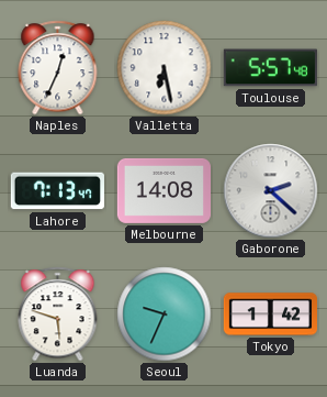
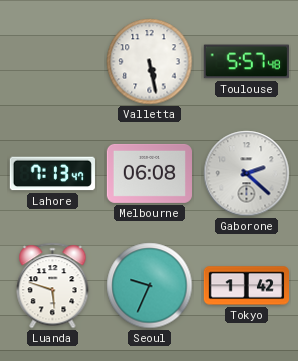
Naples: 12:34 -> none
Valletta: 6:28 -> 5:28
Melbourne: 14:08 -> 06:08
